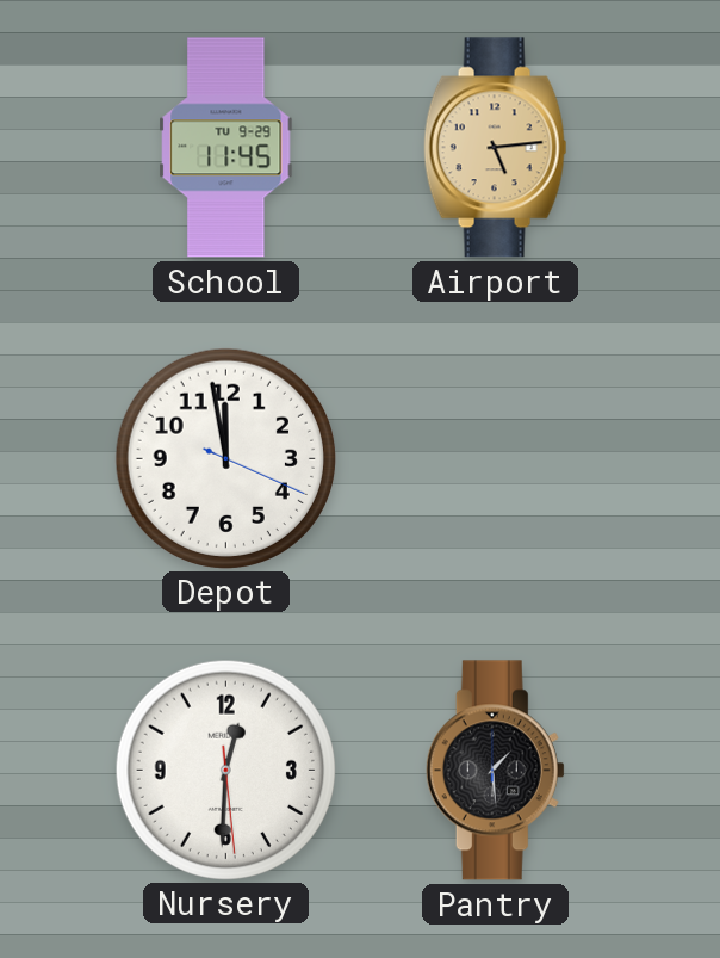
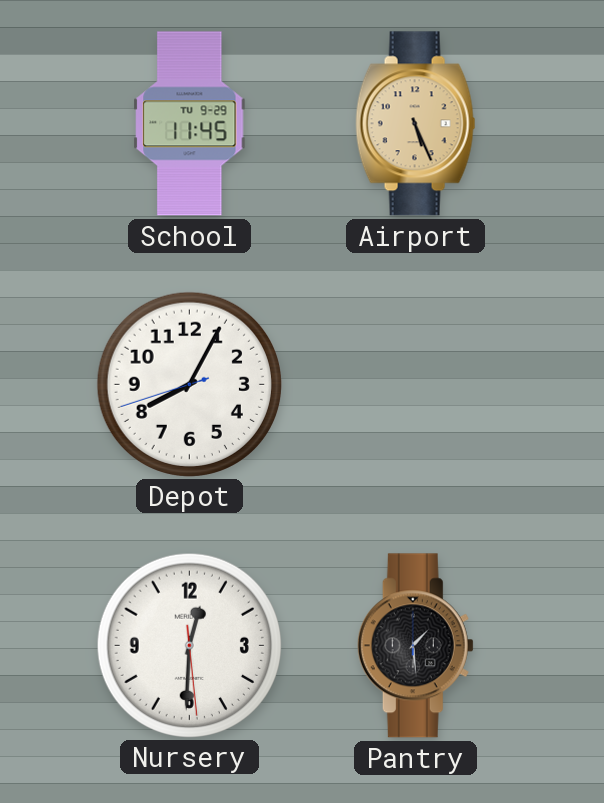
Airport: 5:14 -> 5:26
Depot: 11:58 -> 8:04
